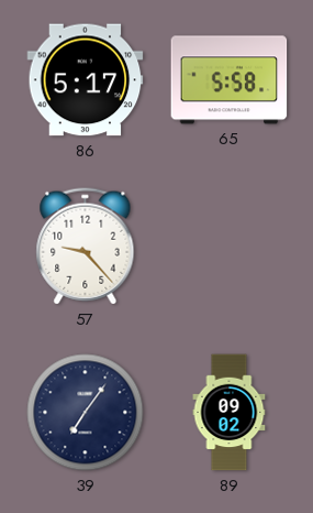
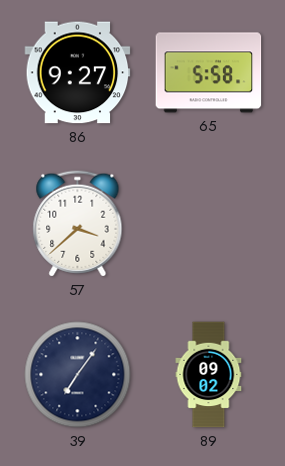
86: 5:17 -> 9:27
57: 9:23 -> 3:38
